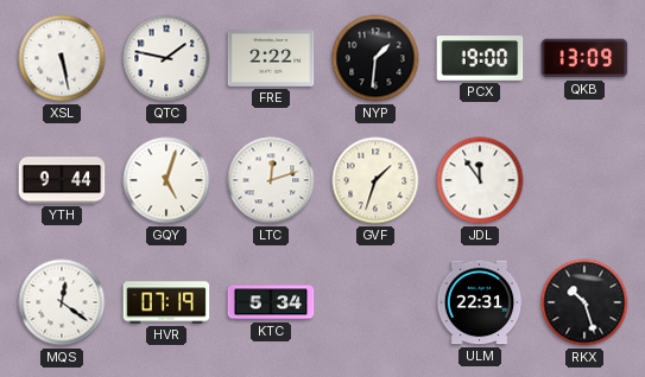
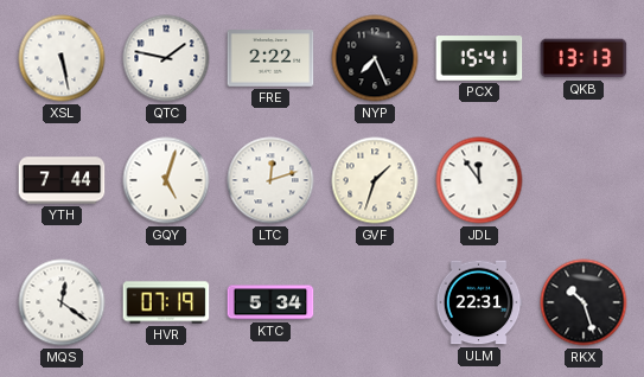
NYP: 1:31 -> 7:26
PCX: 19:00 -> 15:41
QKB: 13:09 -> 13:13
YTH: 9:44 -> 7:44
